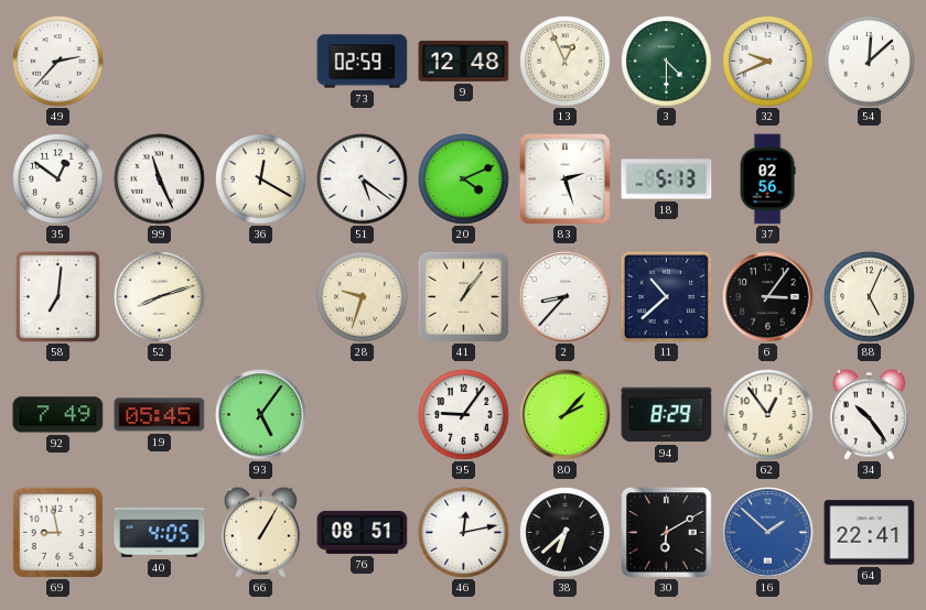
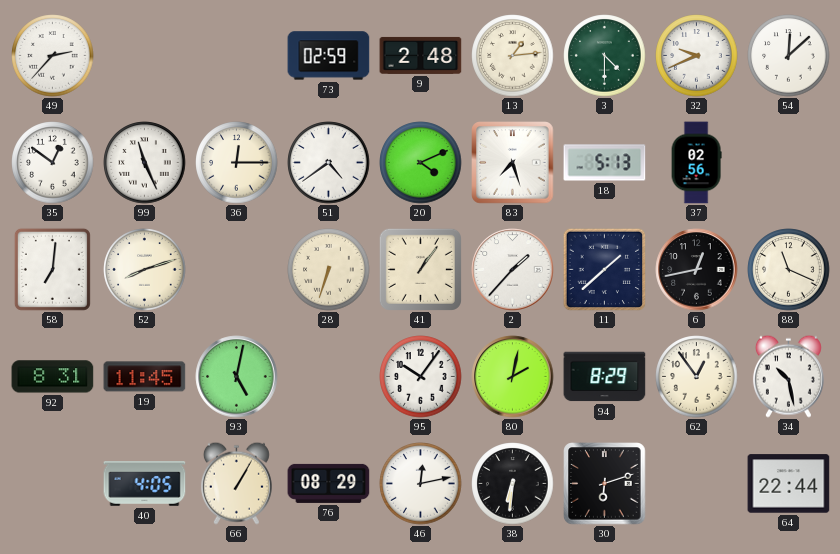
9: 12:48 -> 2:48
13: 12:56 -> 1:14
36: 12:20 -> 12:15
51: 5:21 -> 4:39
83: 2:27 -> 7:27
28: 9:33 -> 6:33
2: 8:37 -> 1:37
11: 10:38 -> 1:38
6: 3:06 -> 12:43
88: 5:04 -> 11:19
92: 7:49 -> 8:31
19: 05:45 -> 11:45
93: 5:06 -> 5:02
95: 9:06 -> 10:06
80: 2:07 -> 2:02
34: 10:24 -> 10:28
69: 8:58 -> none
76: 08:51 -> 08:29
38: 6:38 -> 6:31
30: 6:10 -> 6:12
16: 1:52 -> none
64: 22:41 -> 22:44
